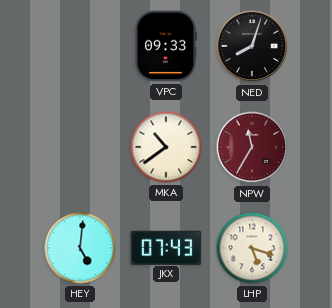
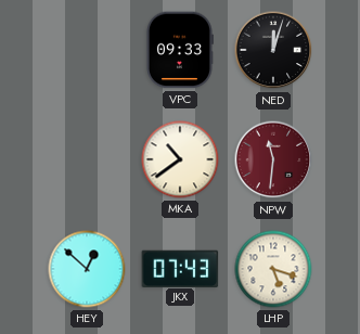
NED: 8:03 -> 12:03
NPW: 11:35 -> 11:31
HEY: 5:01 -> 12:52
